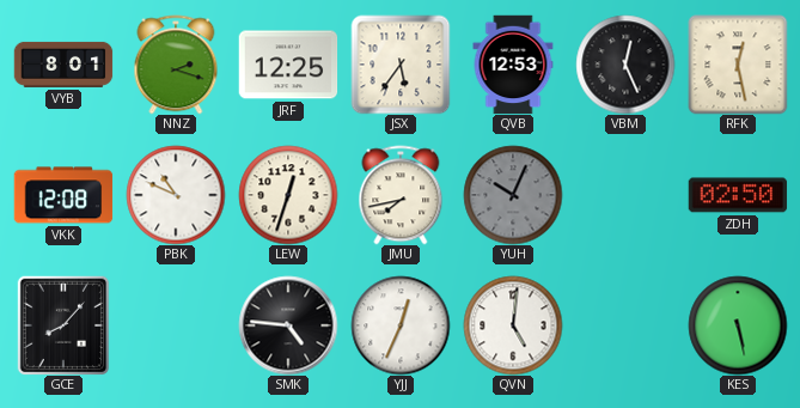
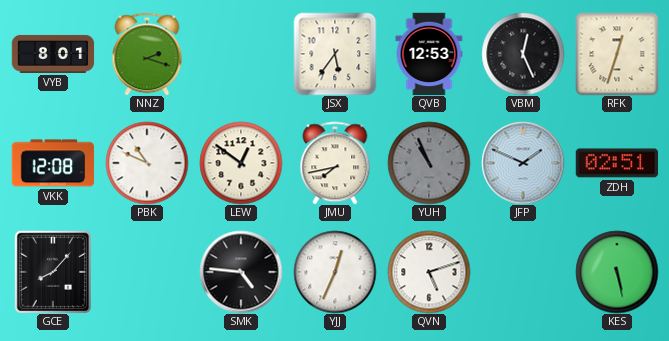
JRF: 12:25 -> none
RFK: 12:28 -> 12:33
LEW: 12:33 -> 12:51
YUH: 10:04 -> 10:56
JFP: none -> 1:49
ZDH: 02:50 -> 02:51
QVN: 5:01 -> 5:12
